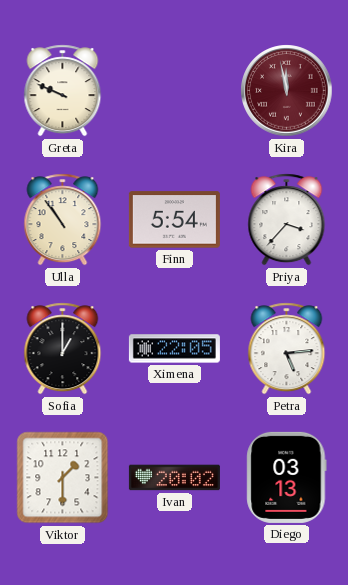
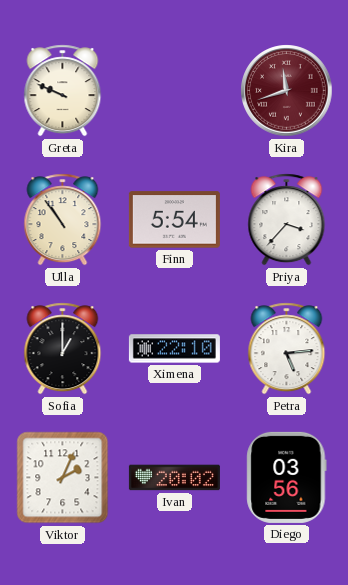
Kira: 11:58 -> 11:42
Ximena: 22:05 -> 22:10
Viktor: 1:30 -> 2:04
Diego: 03:13 -> 03:56
